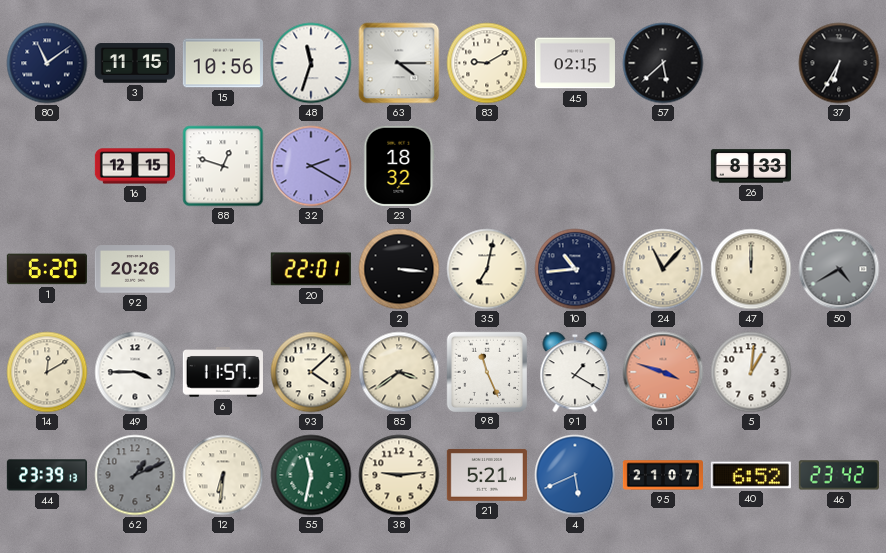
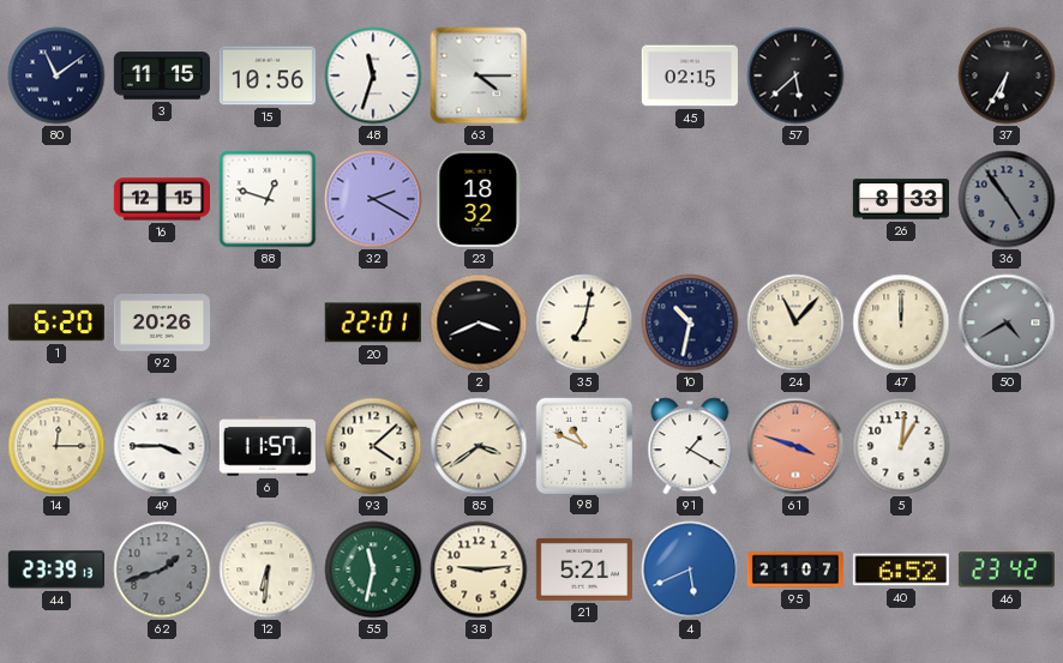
83: 9:10 -> none
36: none -> 4:54
2: 3:16 -> 3:41
10: 10:44 -> 10:32
14: 12:10 -> 12:15
98: 11:26 -> 10:49
62: 1:11 -> 1:42
